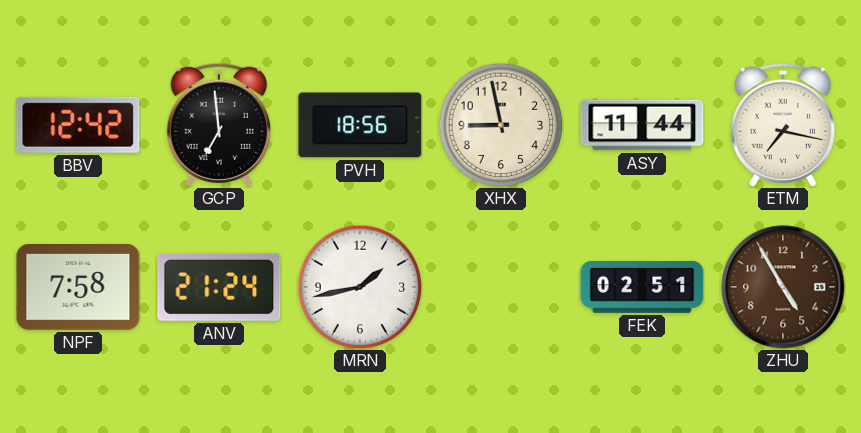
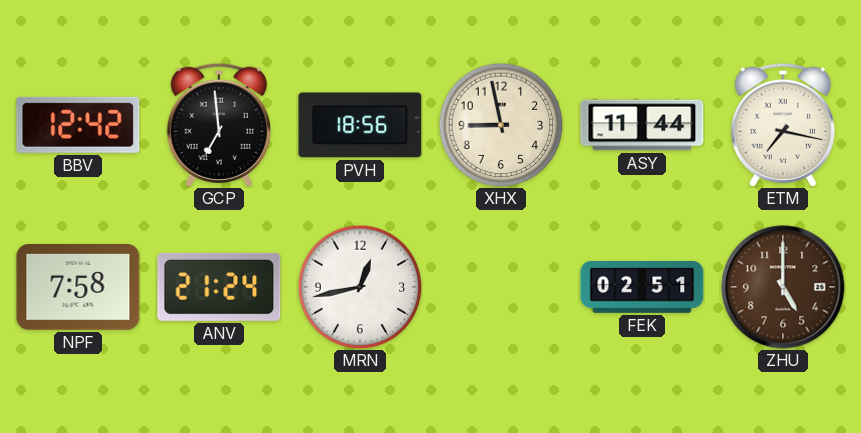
MRN: 1:43 -> 12:43
ZHU: 4:55 -> 5:00
